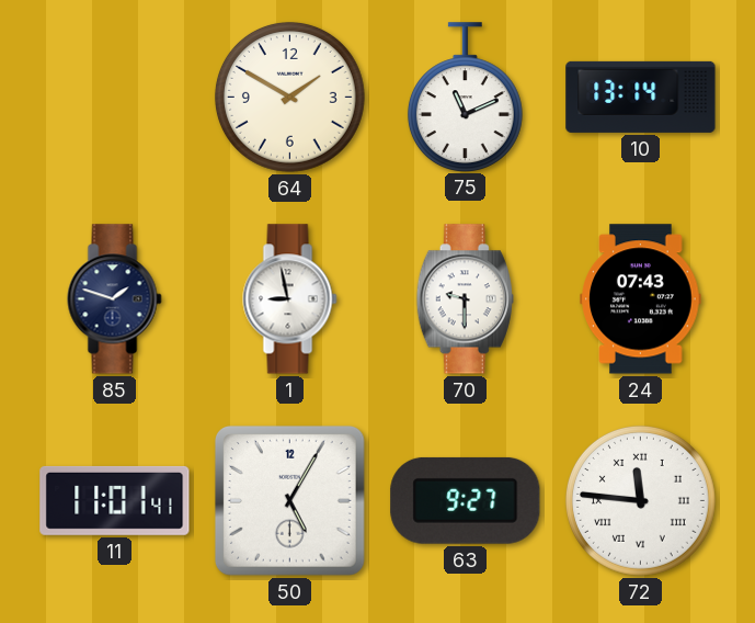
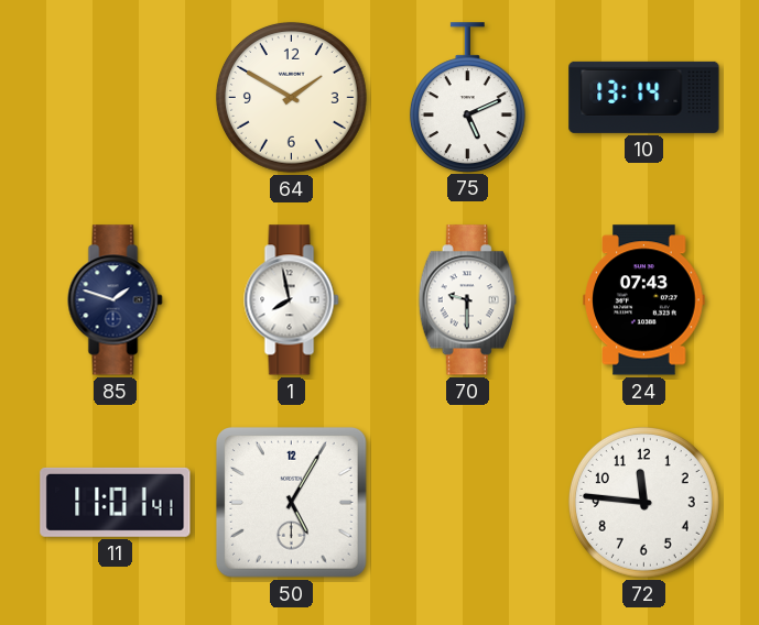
75: 11:11 -> 5:11
1: 8:58 -> 7:58
63: 9:27 -> none
72 numerals: Roman -> Arabic
